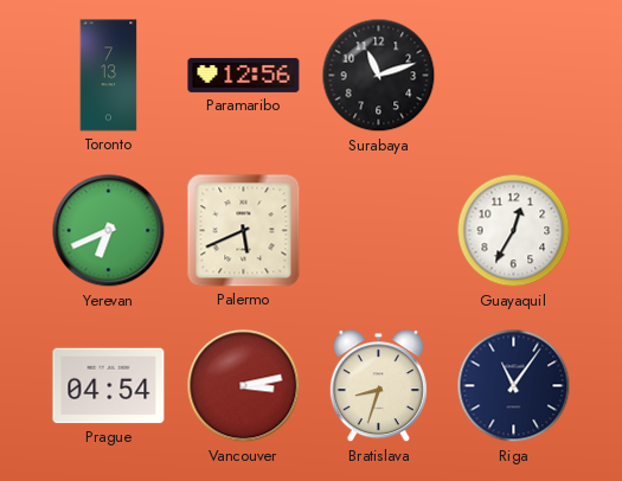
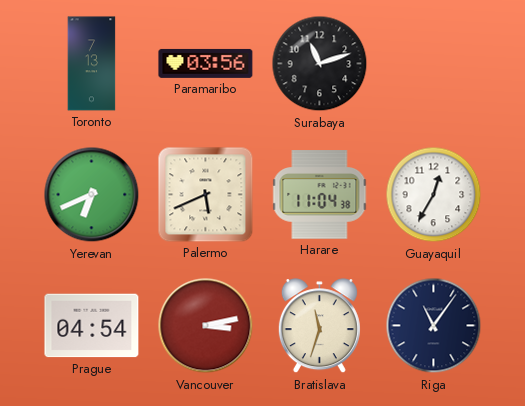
Paramaribo: 12:56 -> 03:56
Harare: none -> 11:04
Bratislava: 8:33 -> 11:33
